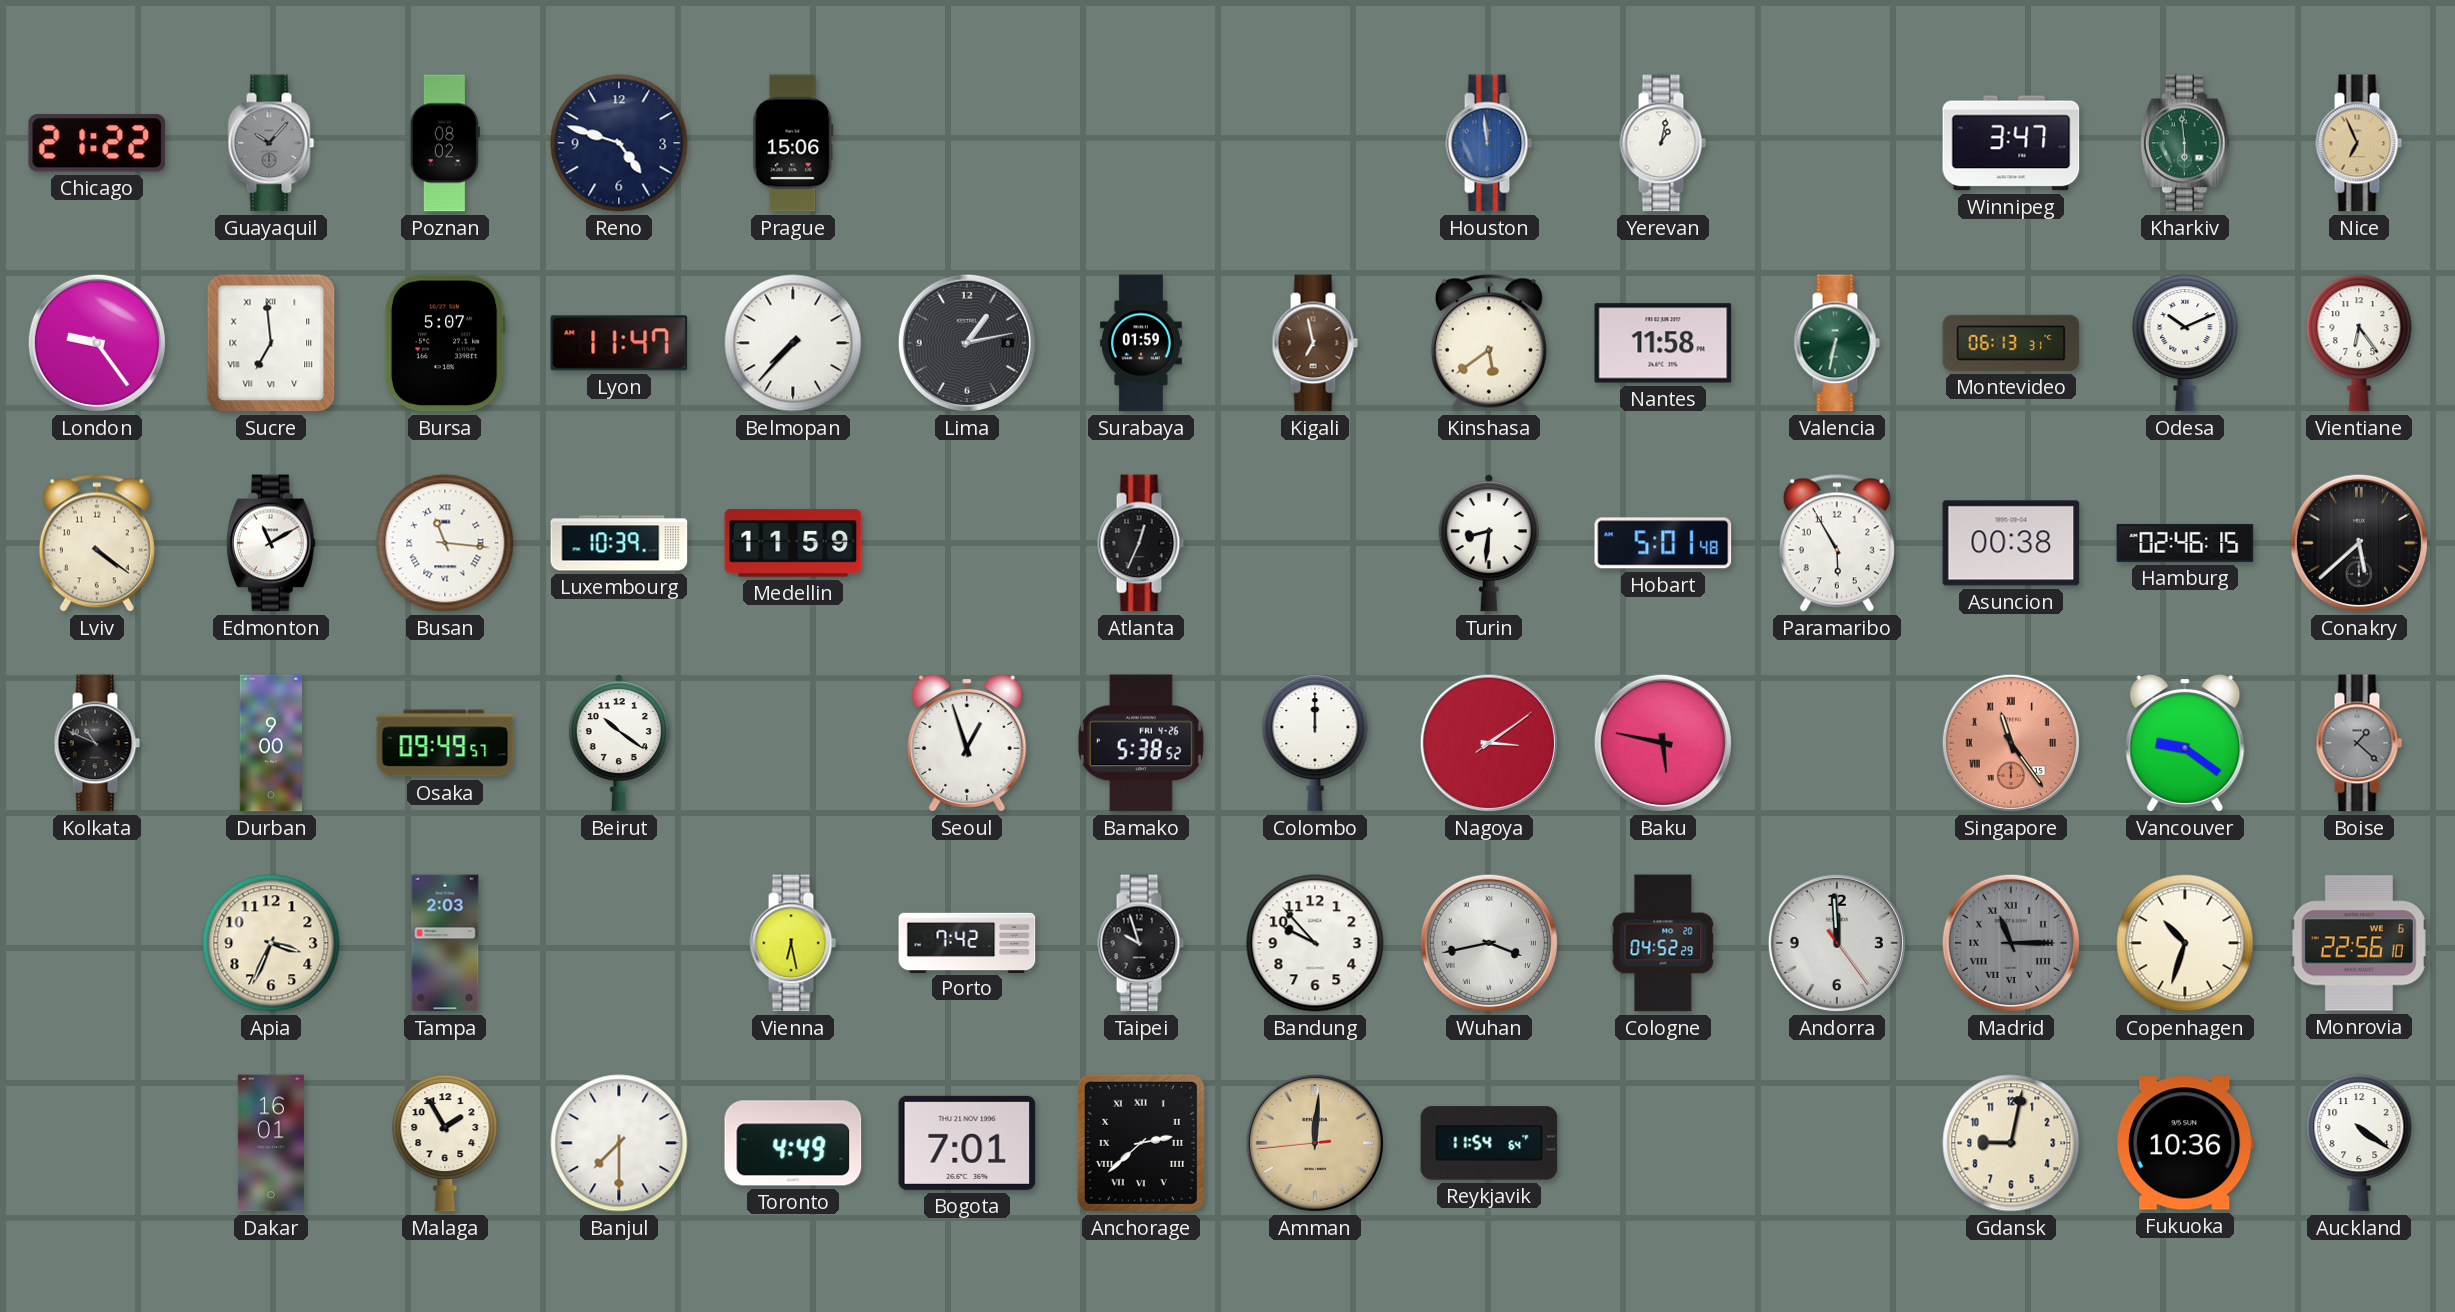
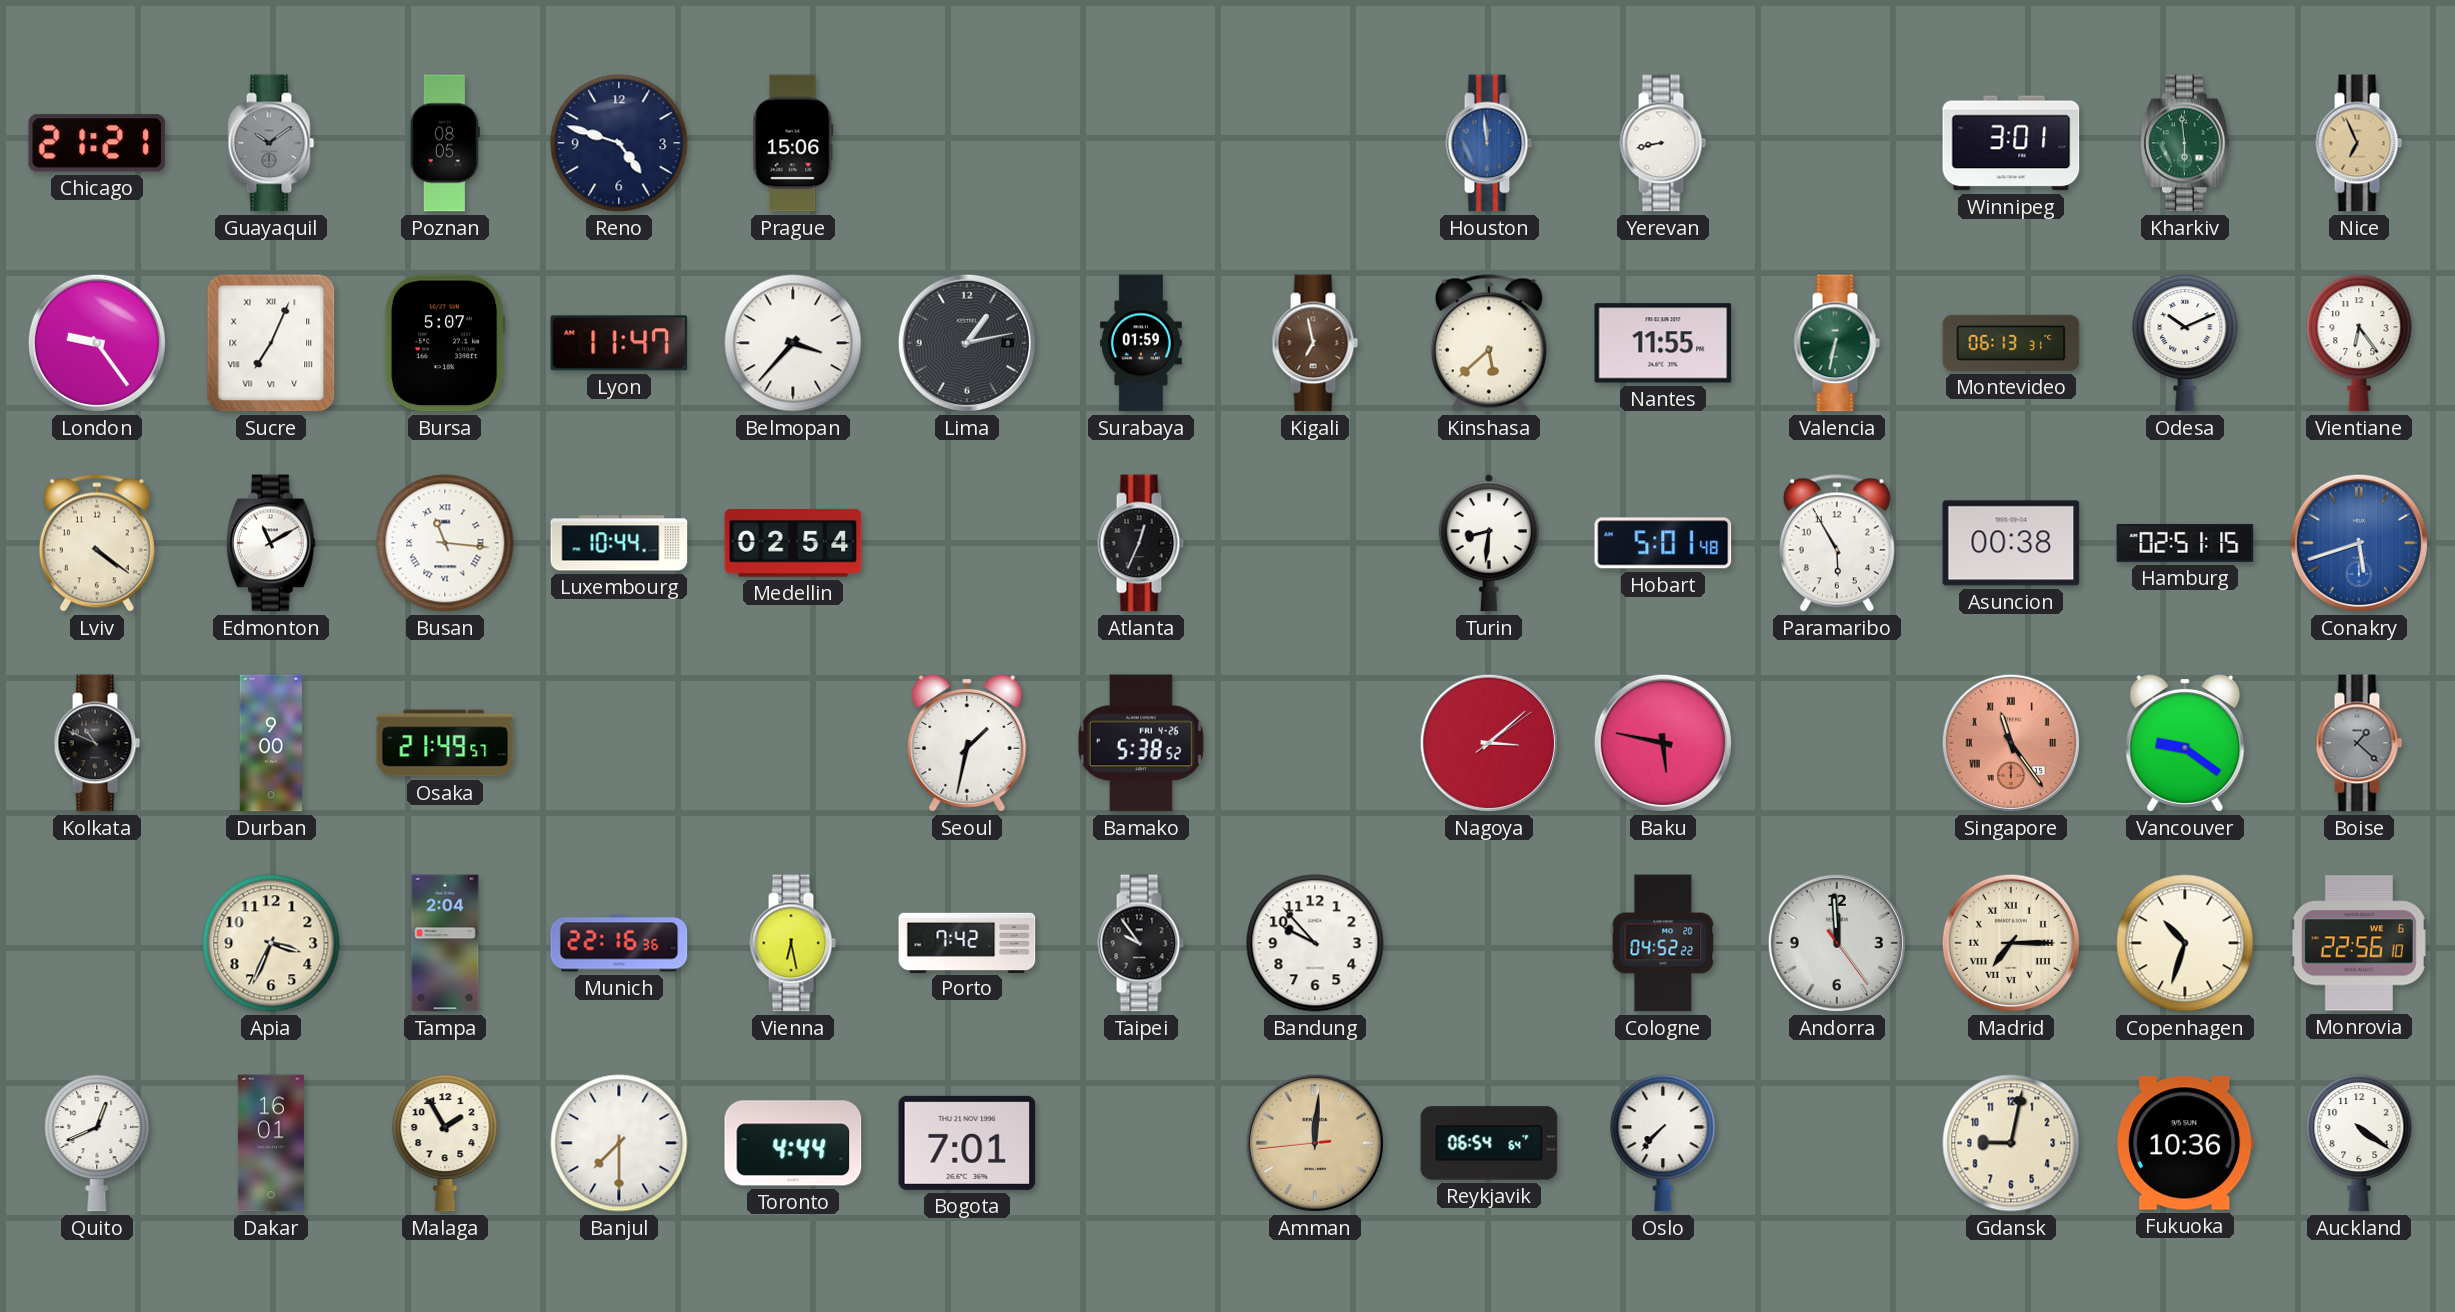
Chicago: 21:22 -> 21:21
Guayaquil: 10:07 -> 10:09
Poznan: 08:02 -> 08:05
Yerevan: 1:02 -> 8:43
Winnipeg: 3:47 -> 3:01
Sucre: 6:59 -> 7:04
Belmopan: 7:37 -> 3:37
Kinshasa: 5:39 -> 5:38
Nantes: 11:58 -> 11:55
Luxembourg: 10:39 -> 10:44
Medellin: 11:59 -> 02:54
Hamburg: 02:46 -> 02:51
Conakry: 5:38 -> 5:42
Conakry dial: black -> blue
Osaka: 09:49 -> 21:49
Beirut: 10:21 -> none
Seoul: 12:57 -> 1:32
Colombo: 12:00 -> none
Nagoya: 3:09 -> 3:08
Tampa: 2:03 -> 2:04
Munich: none -> 22:16
Taipei: 9:57 -> 9:54
Wuhan: 3:43 -> none
Cologne: 04:52:29 -> 04:52:22
Madrid: 11:15 -> 7:15
Madrid dial: grey -> cream
Quito: none -> 12:41
Toronto: 4:49 -> 4:44
Anchorage: 2:38 -> none
Reykjavik: 11:54 -> 06:54
Oslo: none -> 7:37
